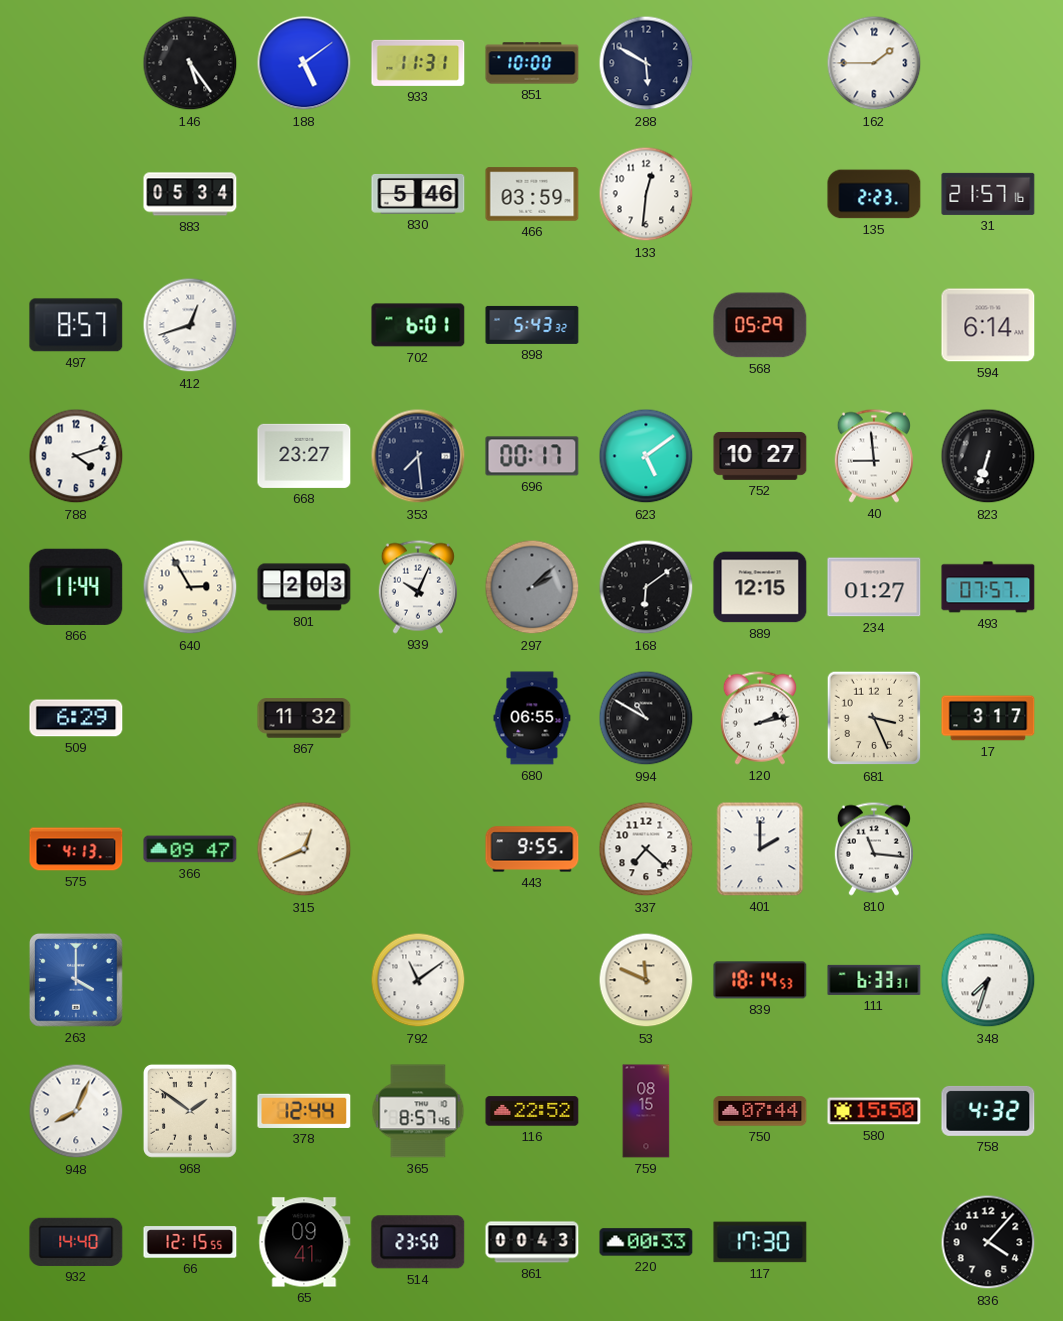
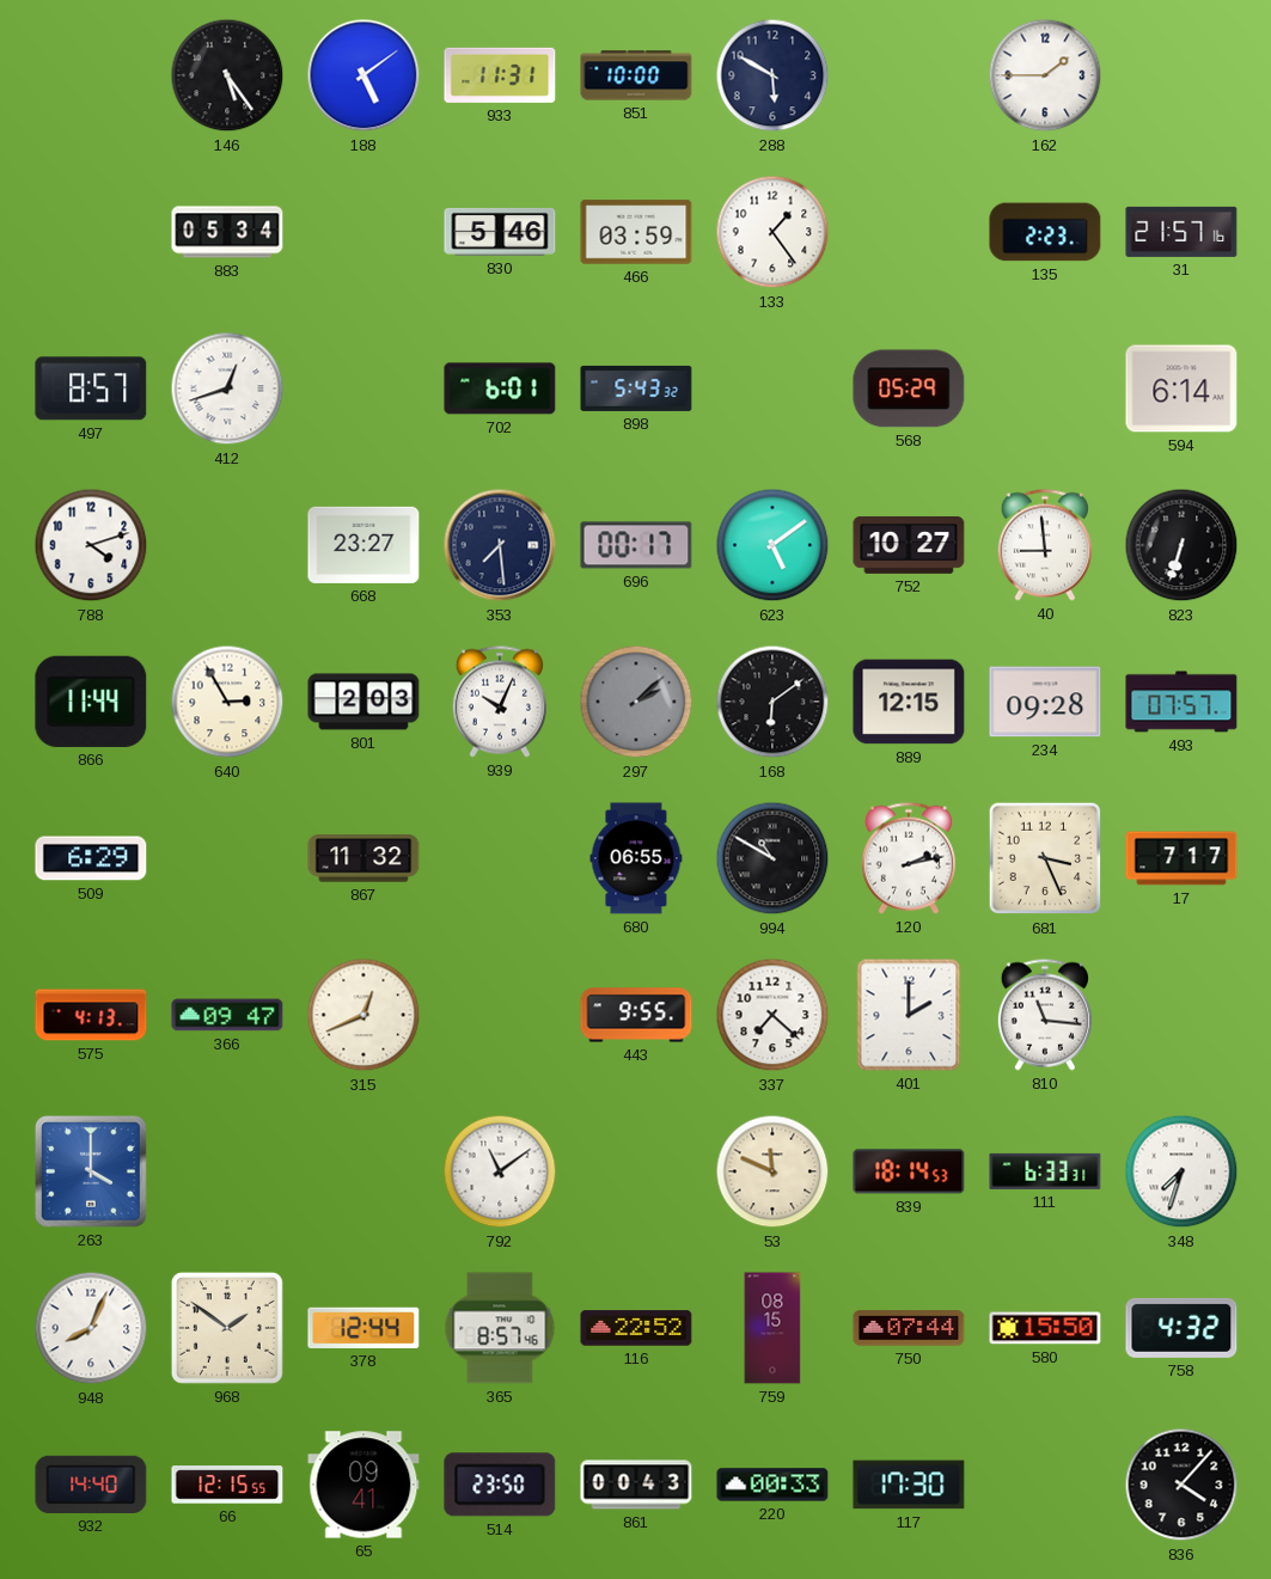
133: 12:31 -> 1:24
234: 01:27 -> 09:28
17: 3:17 -> 7:17
